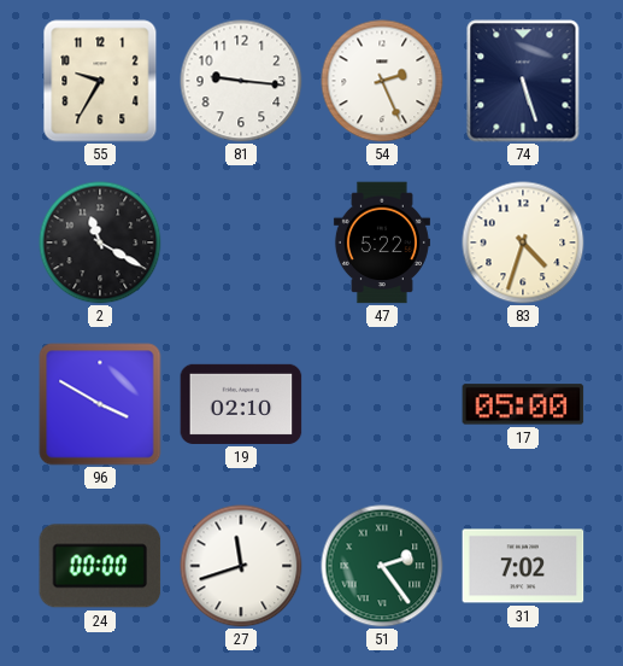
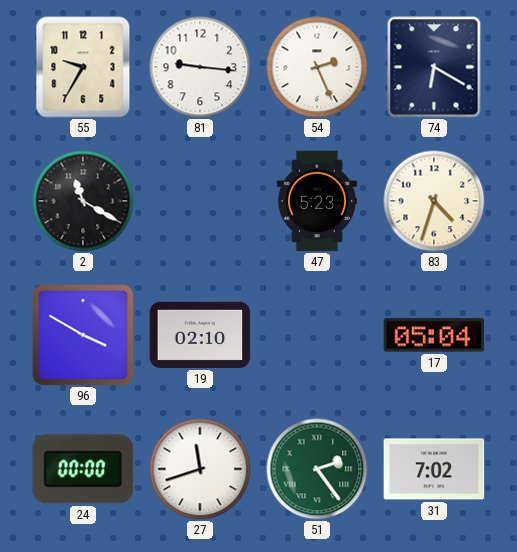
74: 5:27 -> 6:20
47: 5:22 -> 5:23
17: 05:00 -> 05:04
